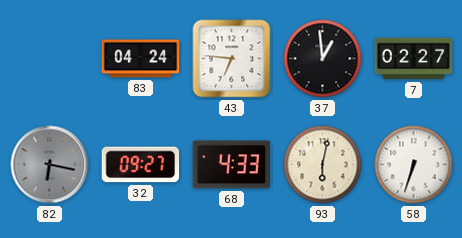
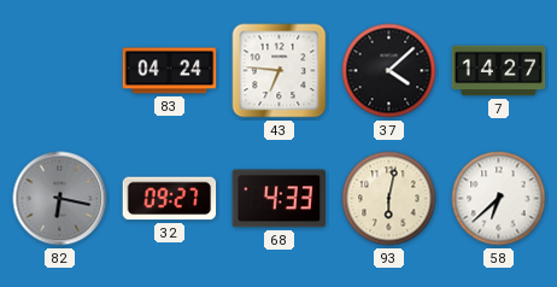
37: 12:59 -> 4:08
7: 02:27 -> 14:27
58: 6:33 -> 6:38
